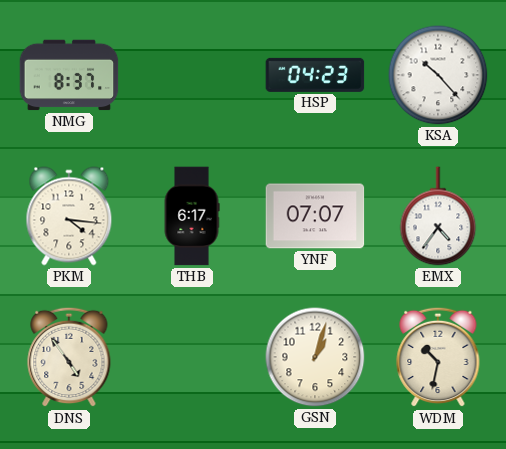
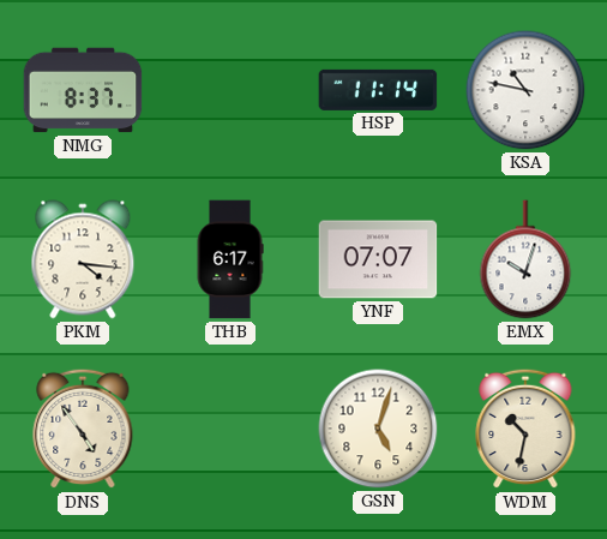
HSP: 04:23 -> 11:14
KSA: 10:23 -> 10:47
EMX: 4:36 -> 10:03
GSN: 1:03 -> 5:03
